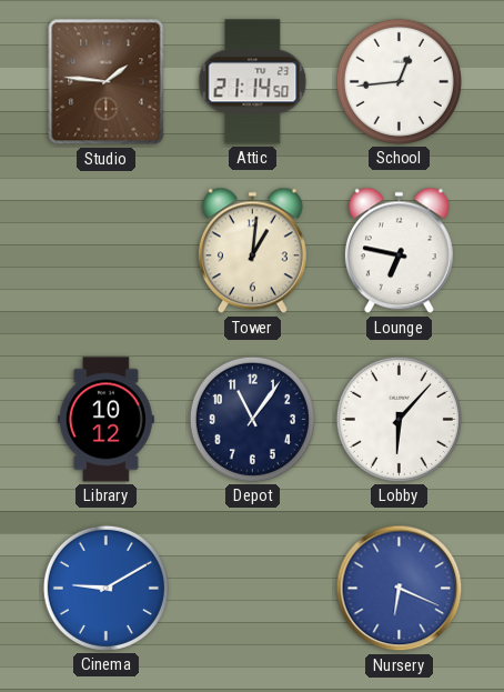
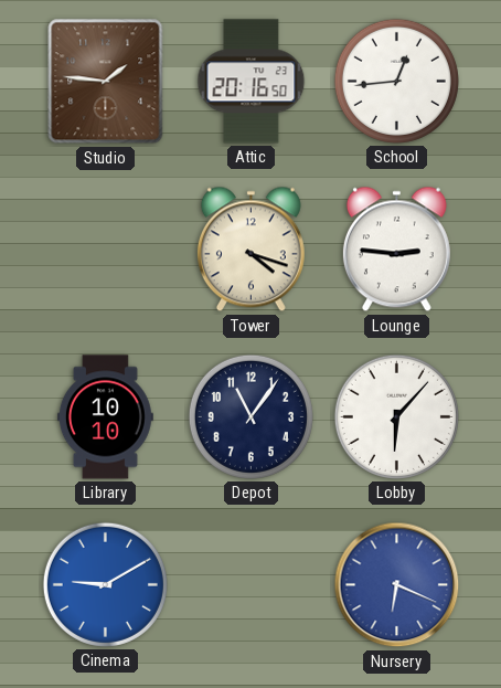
Attic: 21:14 -> 20:16
Tower: 1:01 -> 4:18
Lounge: 6:47 -> 2:46
Library: 10:12 -> 10:10
